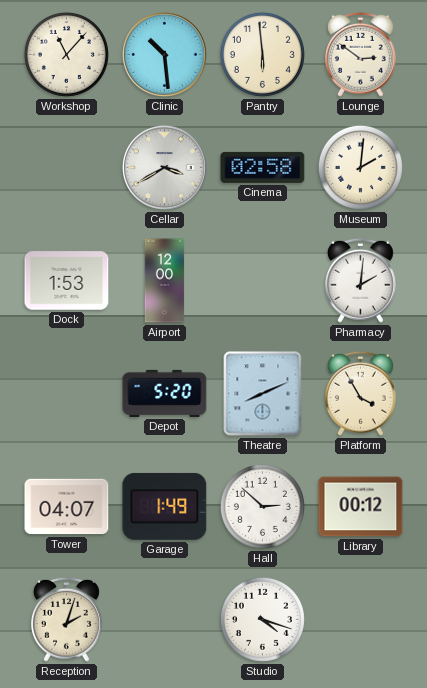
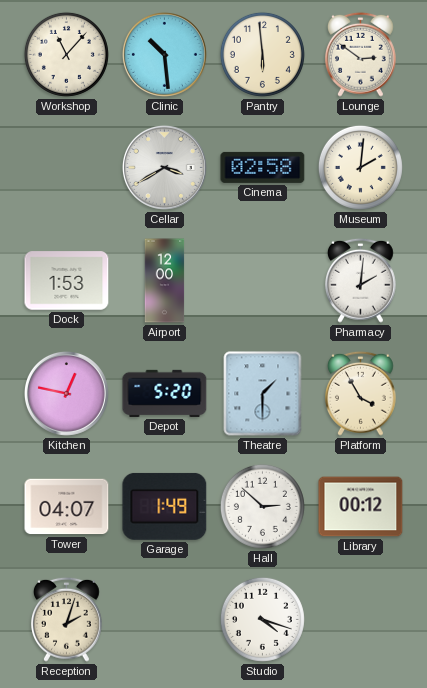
Kitchen: none -> 12:47
Theatre: 8:11 -> 1:30
